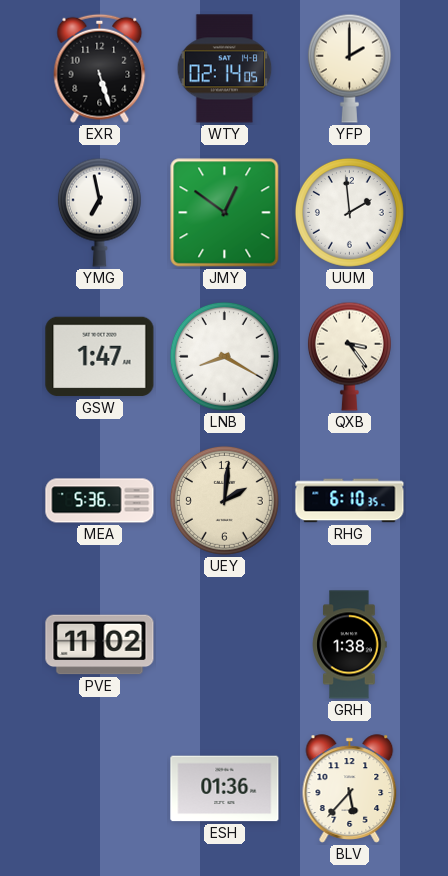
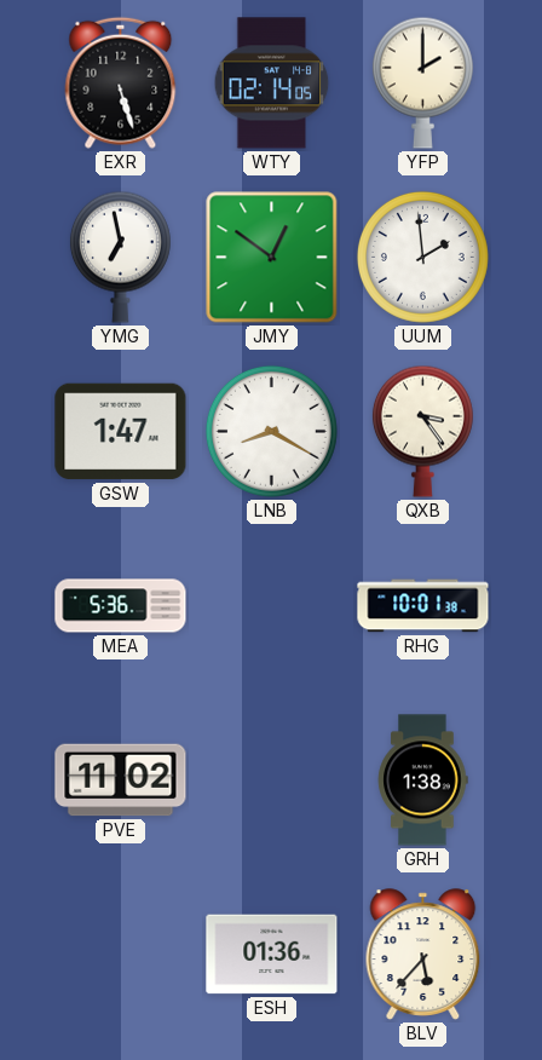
UEY: 2:01 -> none
RHG: 6:10 -> 10:01
